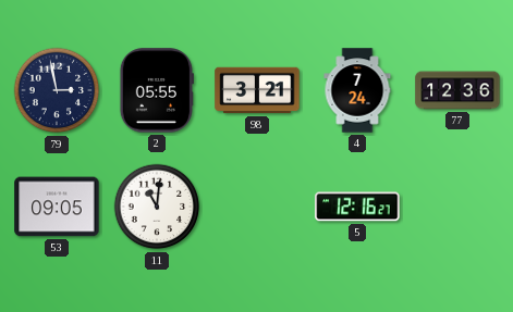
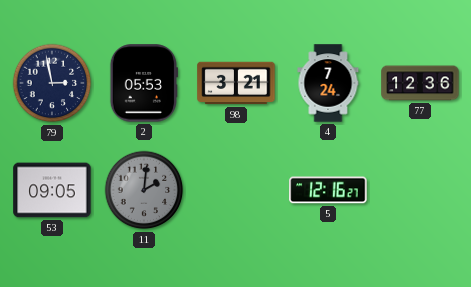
2: 05:55 -> 05:53
11: 11:01 -> 2:01
11 dial: white -> grey
